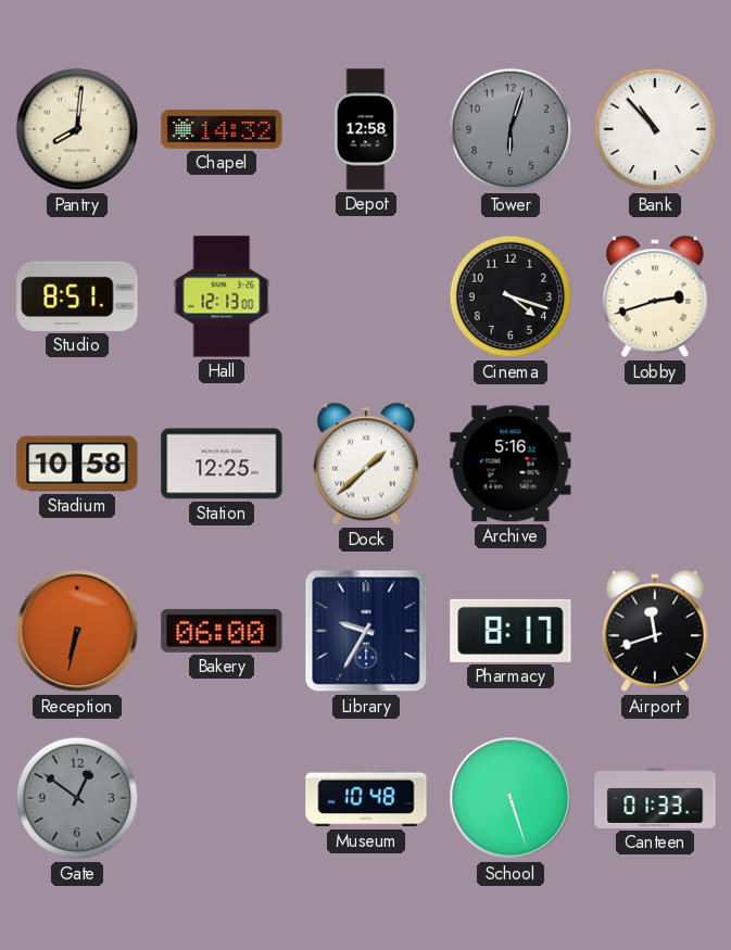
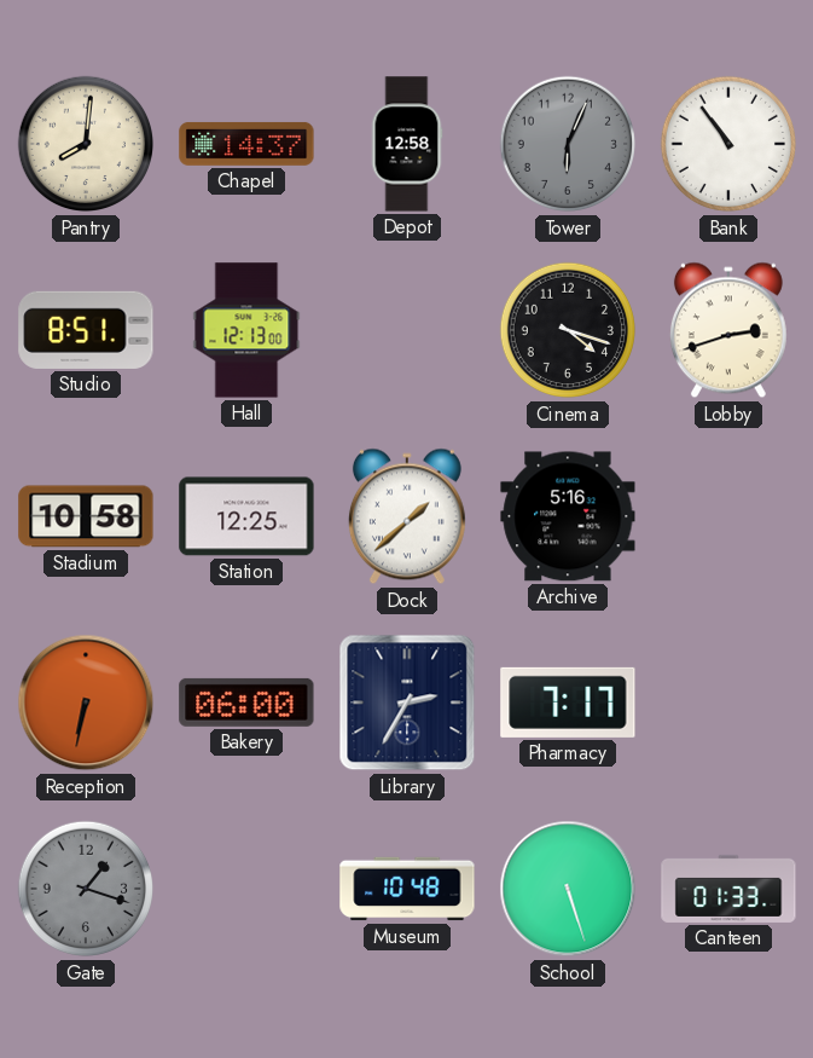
Chapel: 14:32 -> 14:37
Tower: 6:03 -> 6:04
Bank: 10:53 -> 10:54
Library: 9:35 -> 2:35
Pharmacy: 8:17 -> 7:17
Airport: 11:42 -> none
Gate: 12:51 -> 1:18
